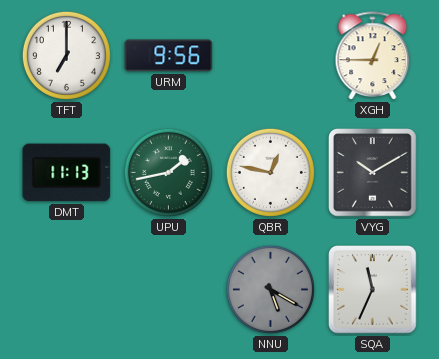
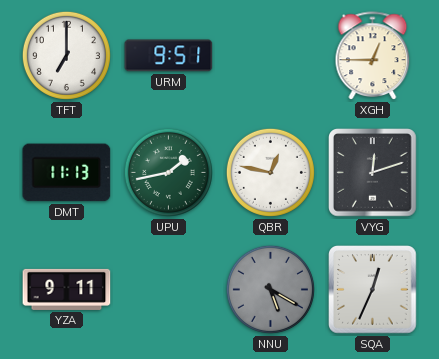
URM: 9:56 -> 9:51
VYG: 10:10 -> 12:12
YZA: none -> 9:11
SQA: 11:34 -> 12:34
